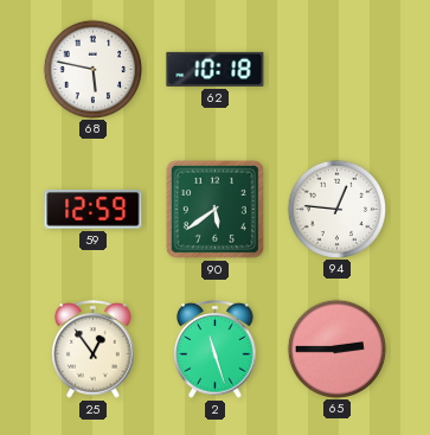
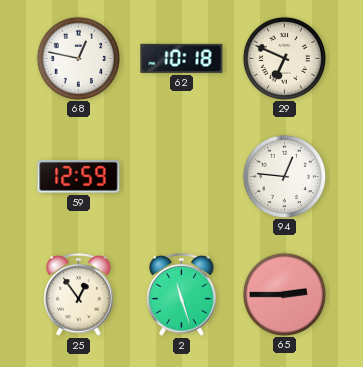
68: 5:47 -> 12:47
29: none -> 6:49
90: 5:39 -> none
